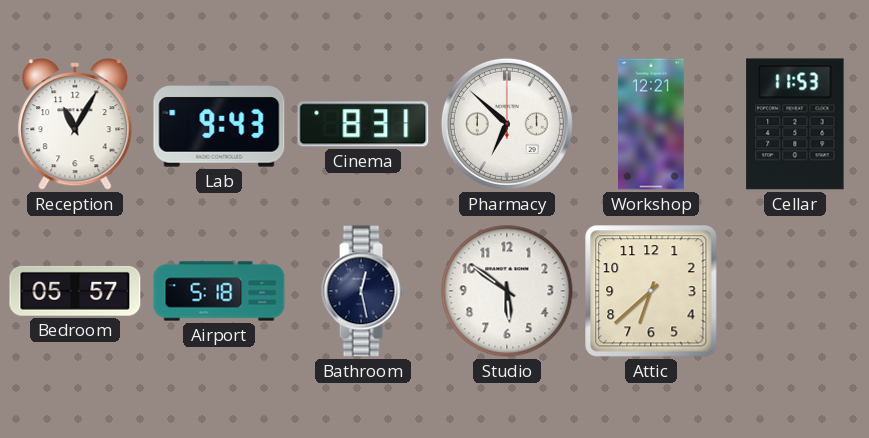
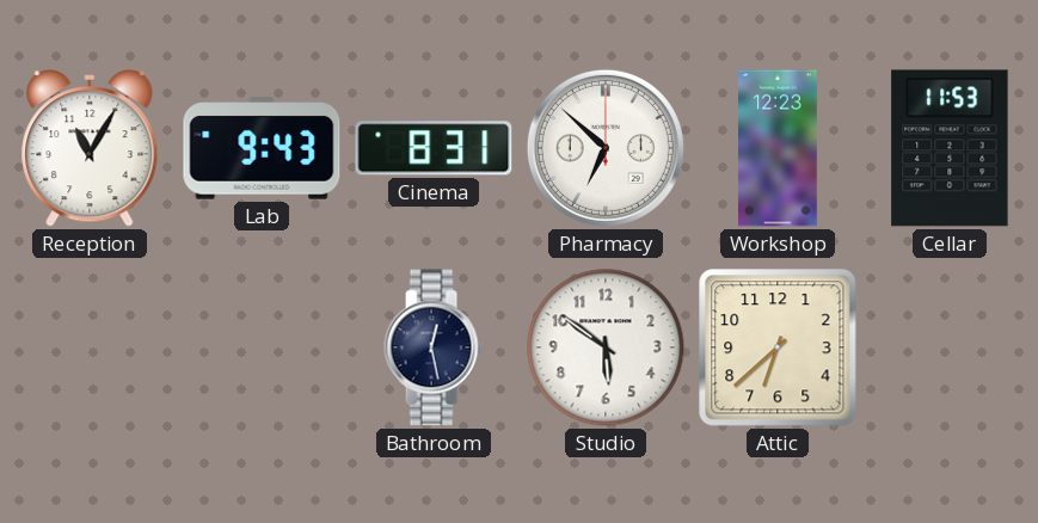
Workshop: 12:21 -> 12:23
Bedroom: 05:57 -> none
Airport: 5:18 -> none
